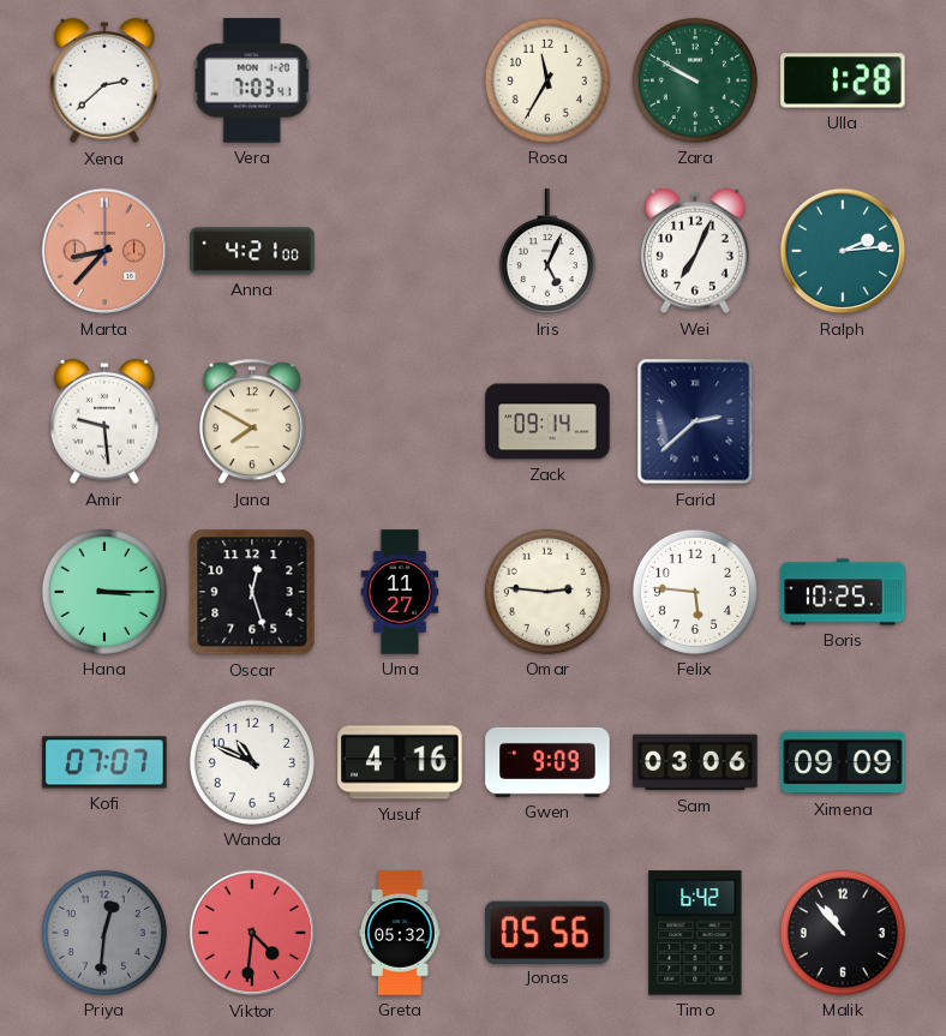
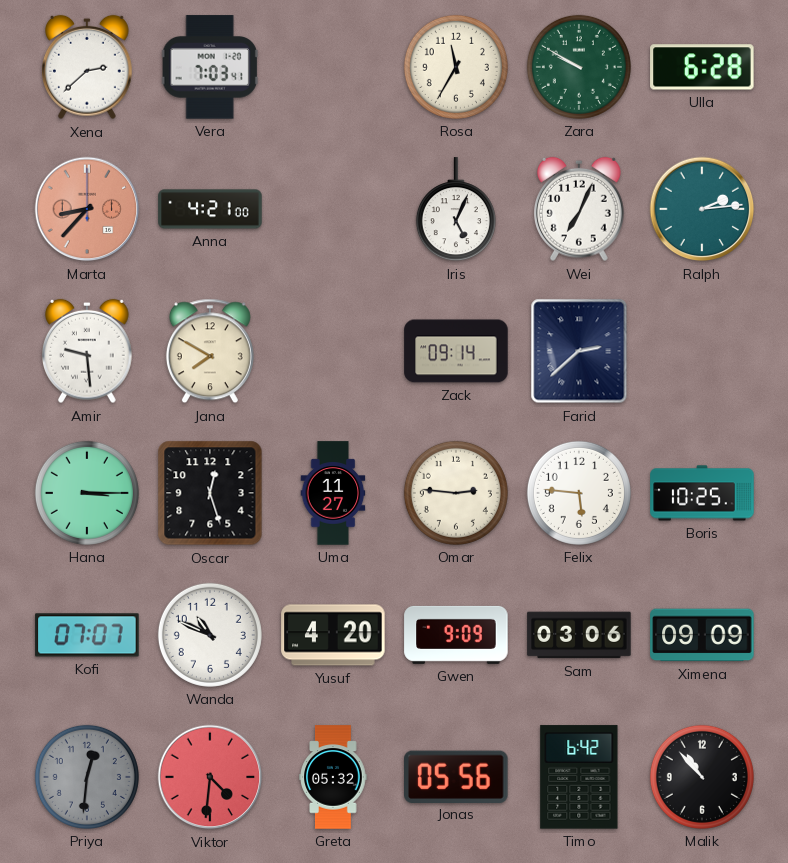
Ulla: 1:28 -> 6:28
Yusuf: 4:16 -> 4:20
